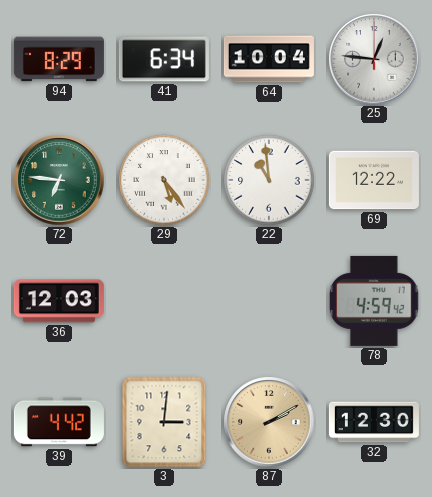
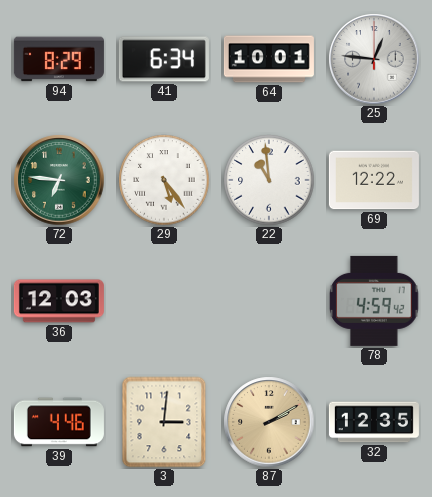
64: 10:04 -> 10:01
39: 4:42 -> 4:46
32: 12:30 -> 12:35
